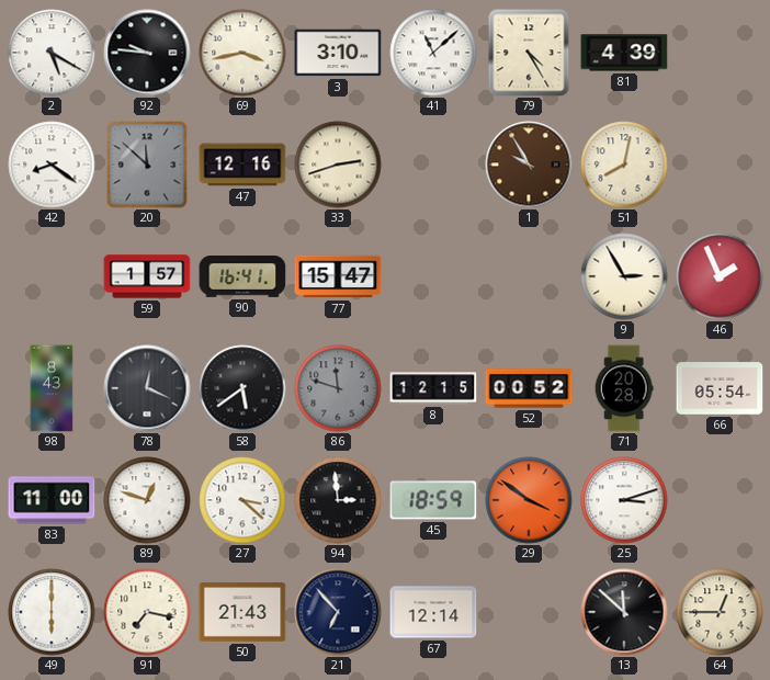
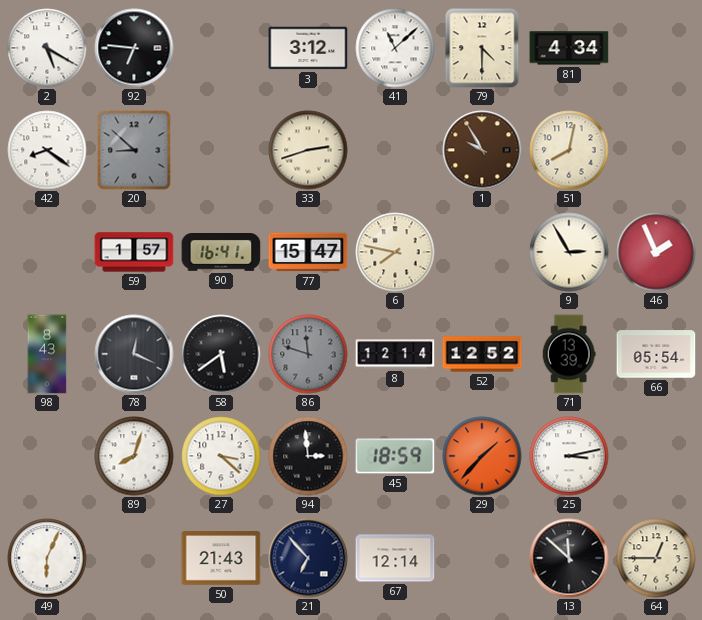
92: 9:46 -> 6:46
69: 3:43 -> none
3: 3:10 -> 3:12
79: 4:25 -> 4:30
81: 4:39 -> 4:34
20: 11:52 -> 8:52
47: 12:16 -> none
6: none -> 7:47
8: 12:15 -> 12:14
52: 00:52 -> 12:52
71: 20:28 -> 13:39
83: 11:00 -> none
89: 12:48 -> 8:03
29: 3:51 -> 1:37
25: 3:12 -> 3:13
49: 6:00 -> 6:04
91: 7:17 -> none
